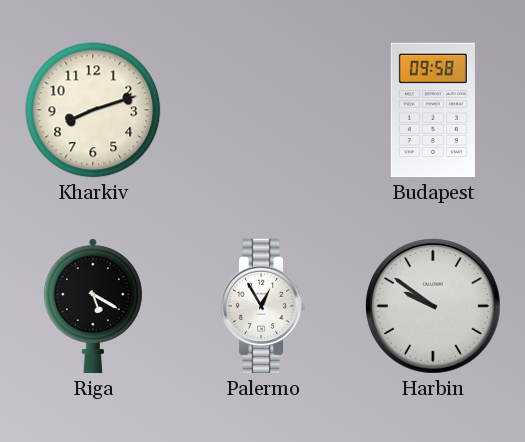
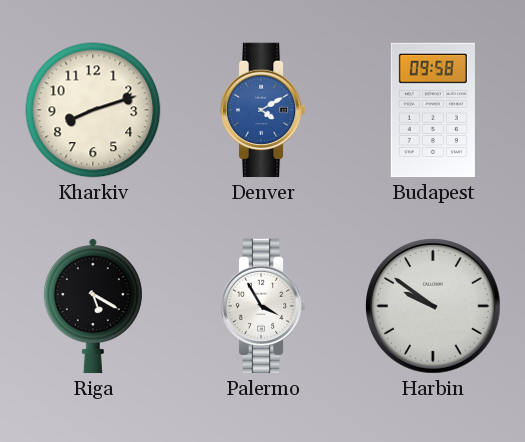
Denver: none -> 4:10
Palermo: 12:55 -> 3:55
